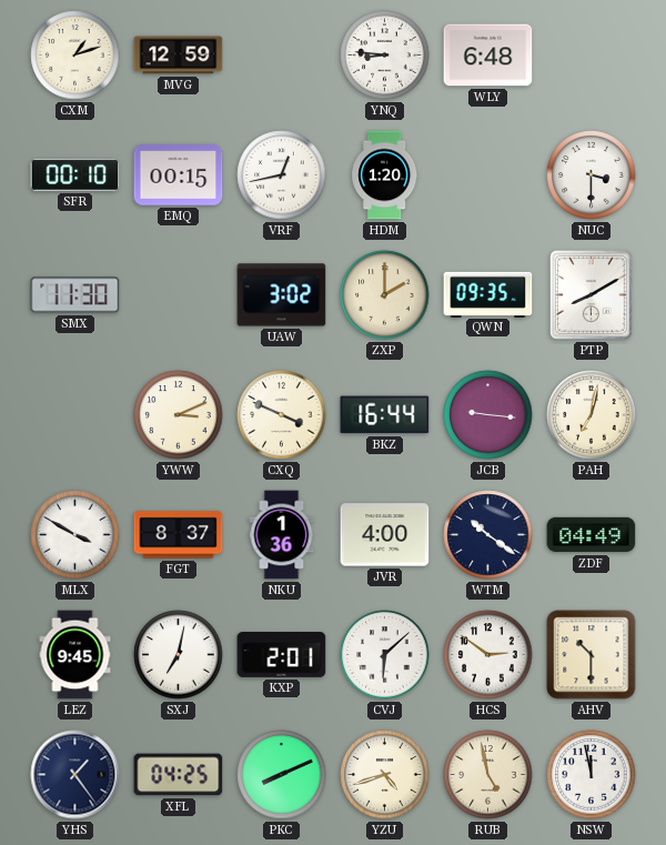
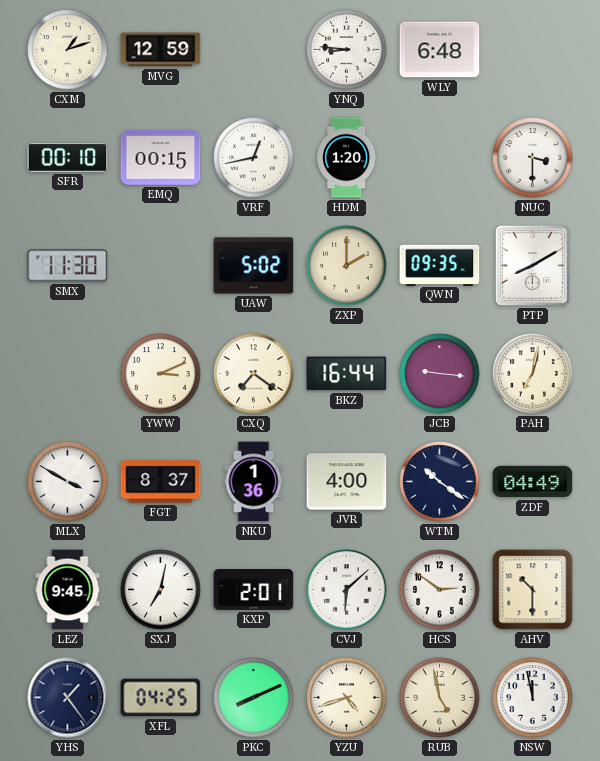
UAW: 3:02 -> 5:02
CXQ: 3:49 -> 7:21
